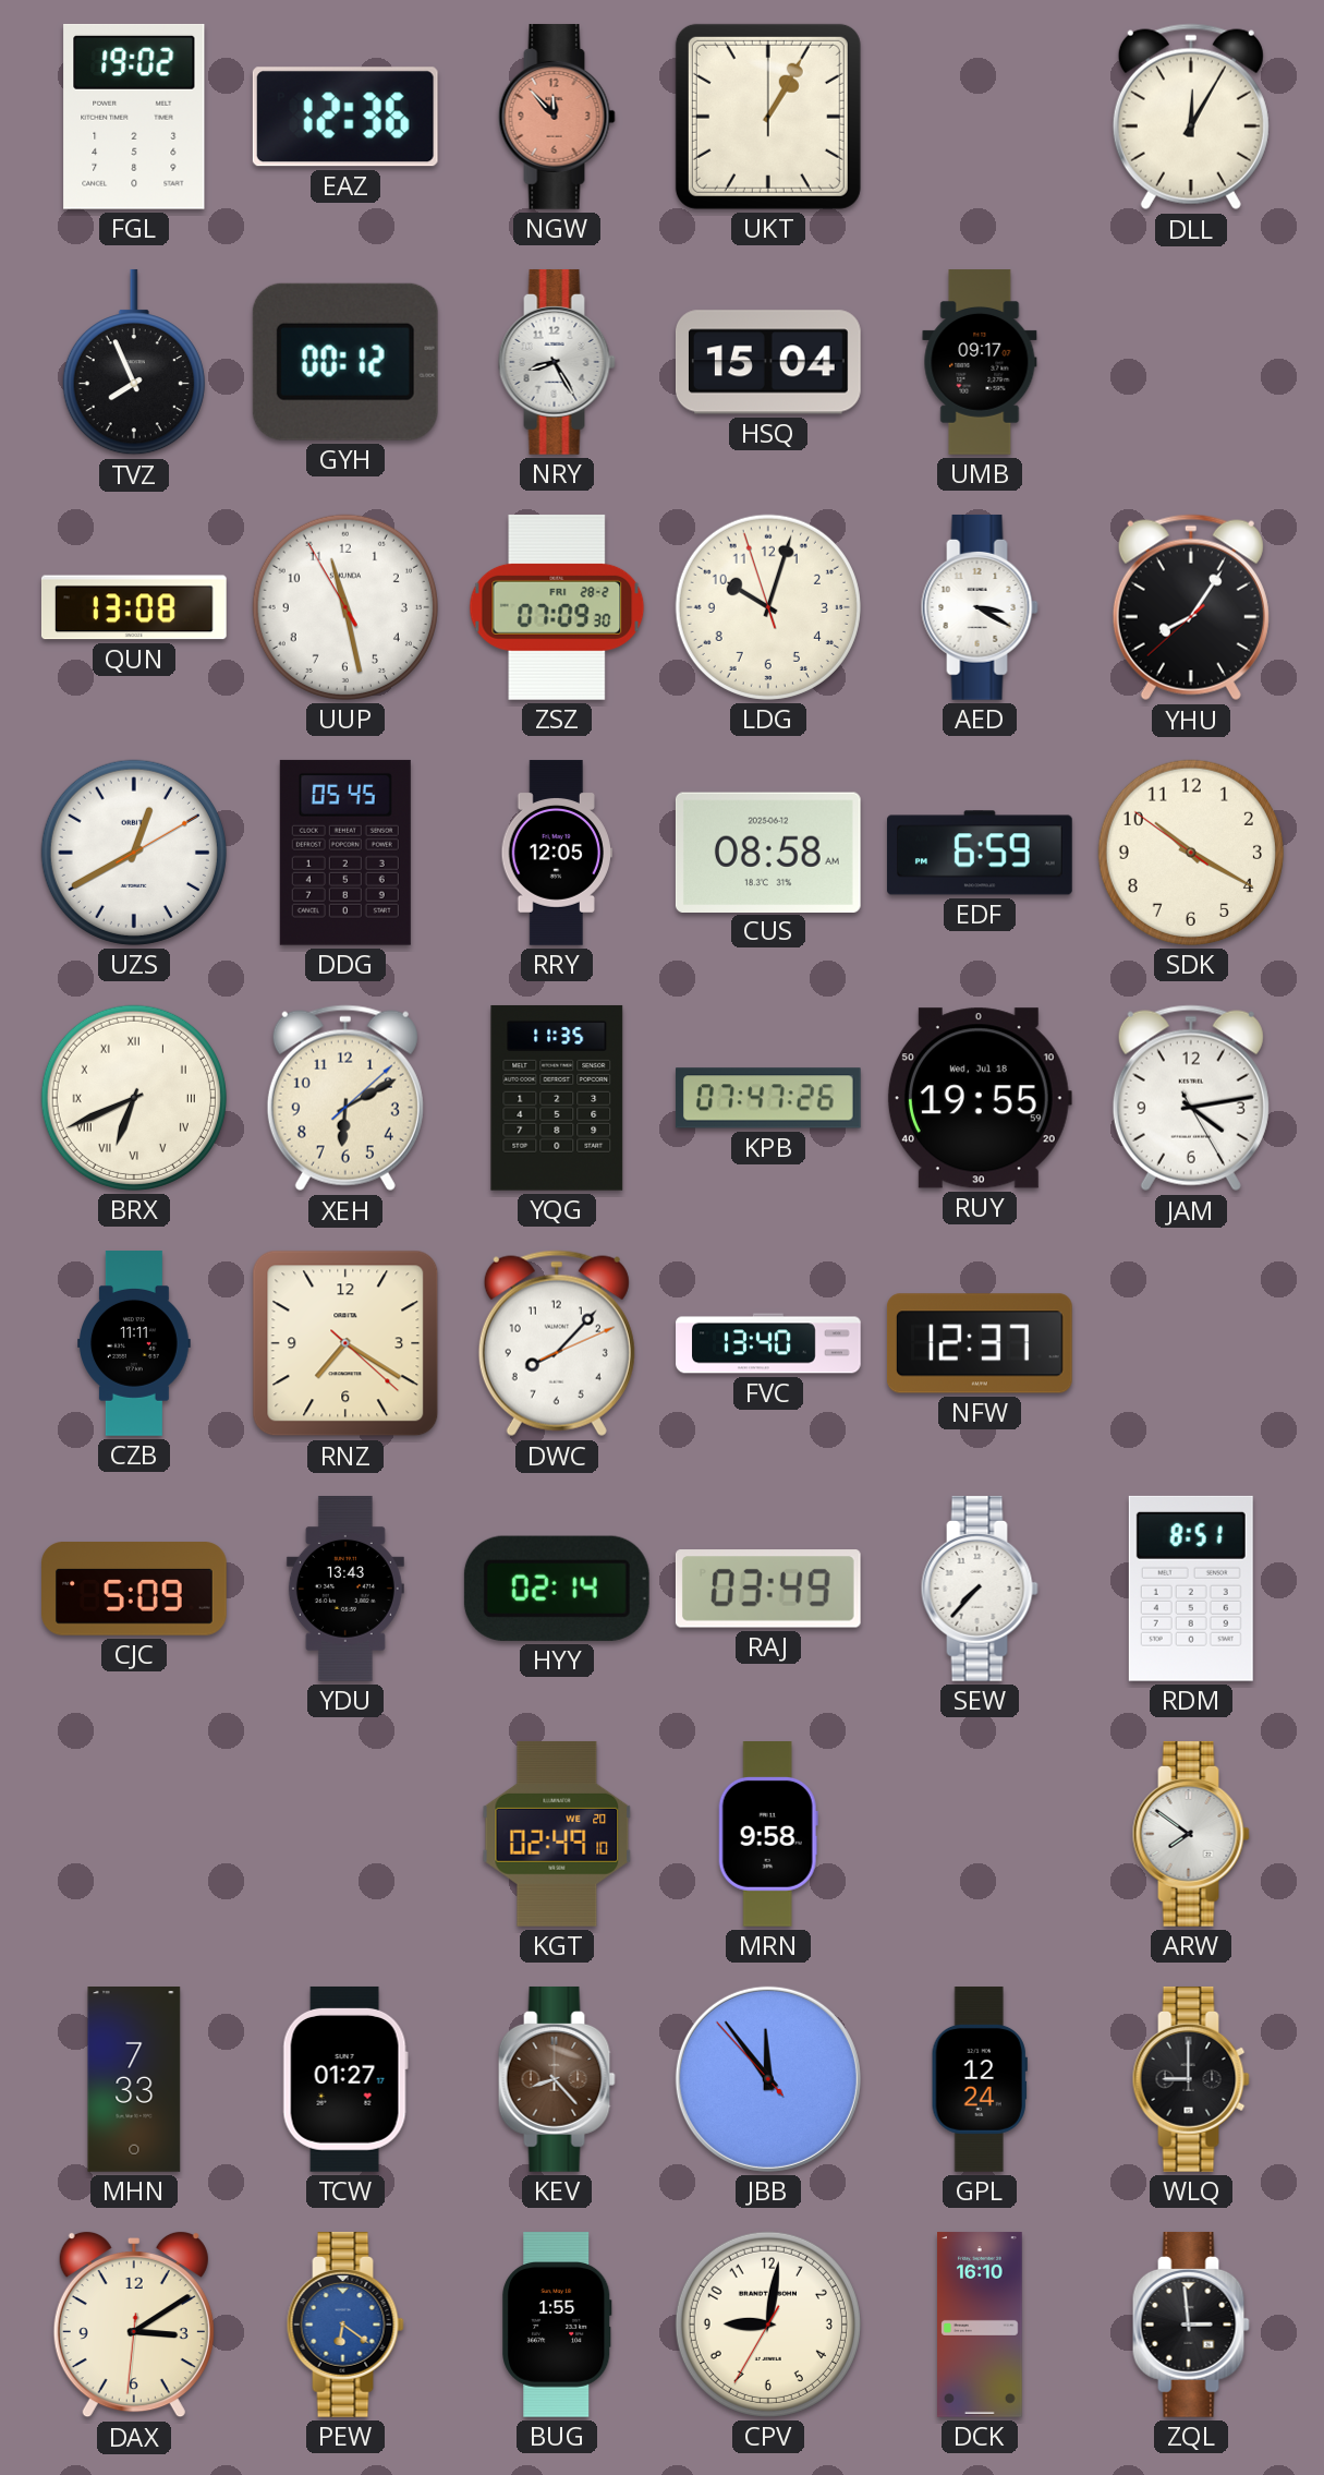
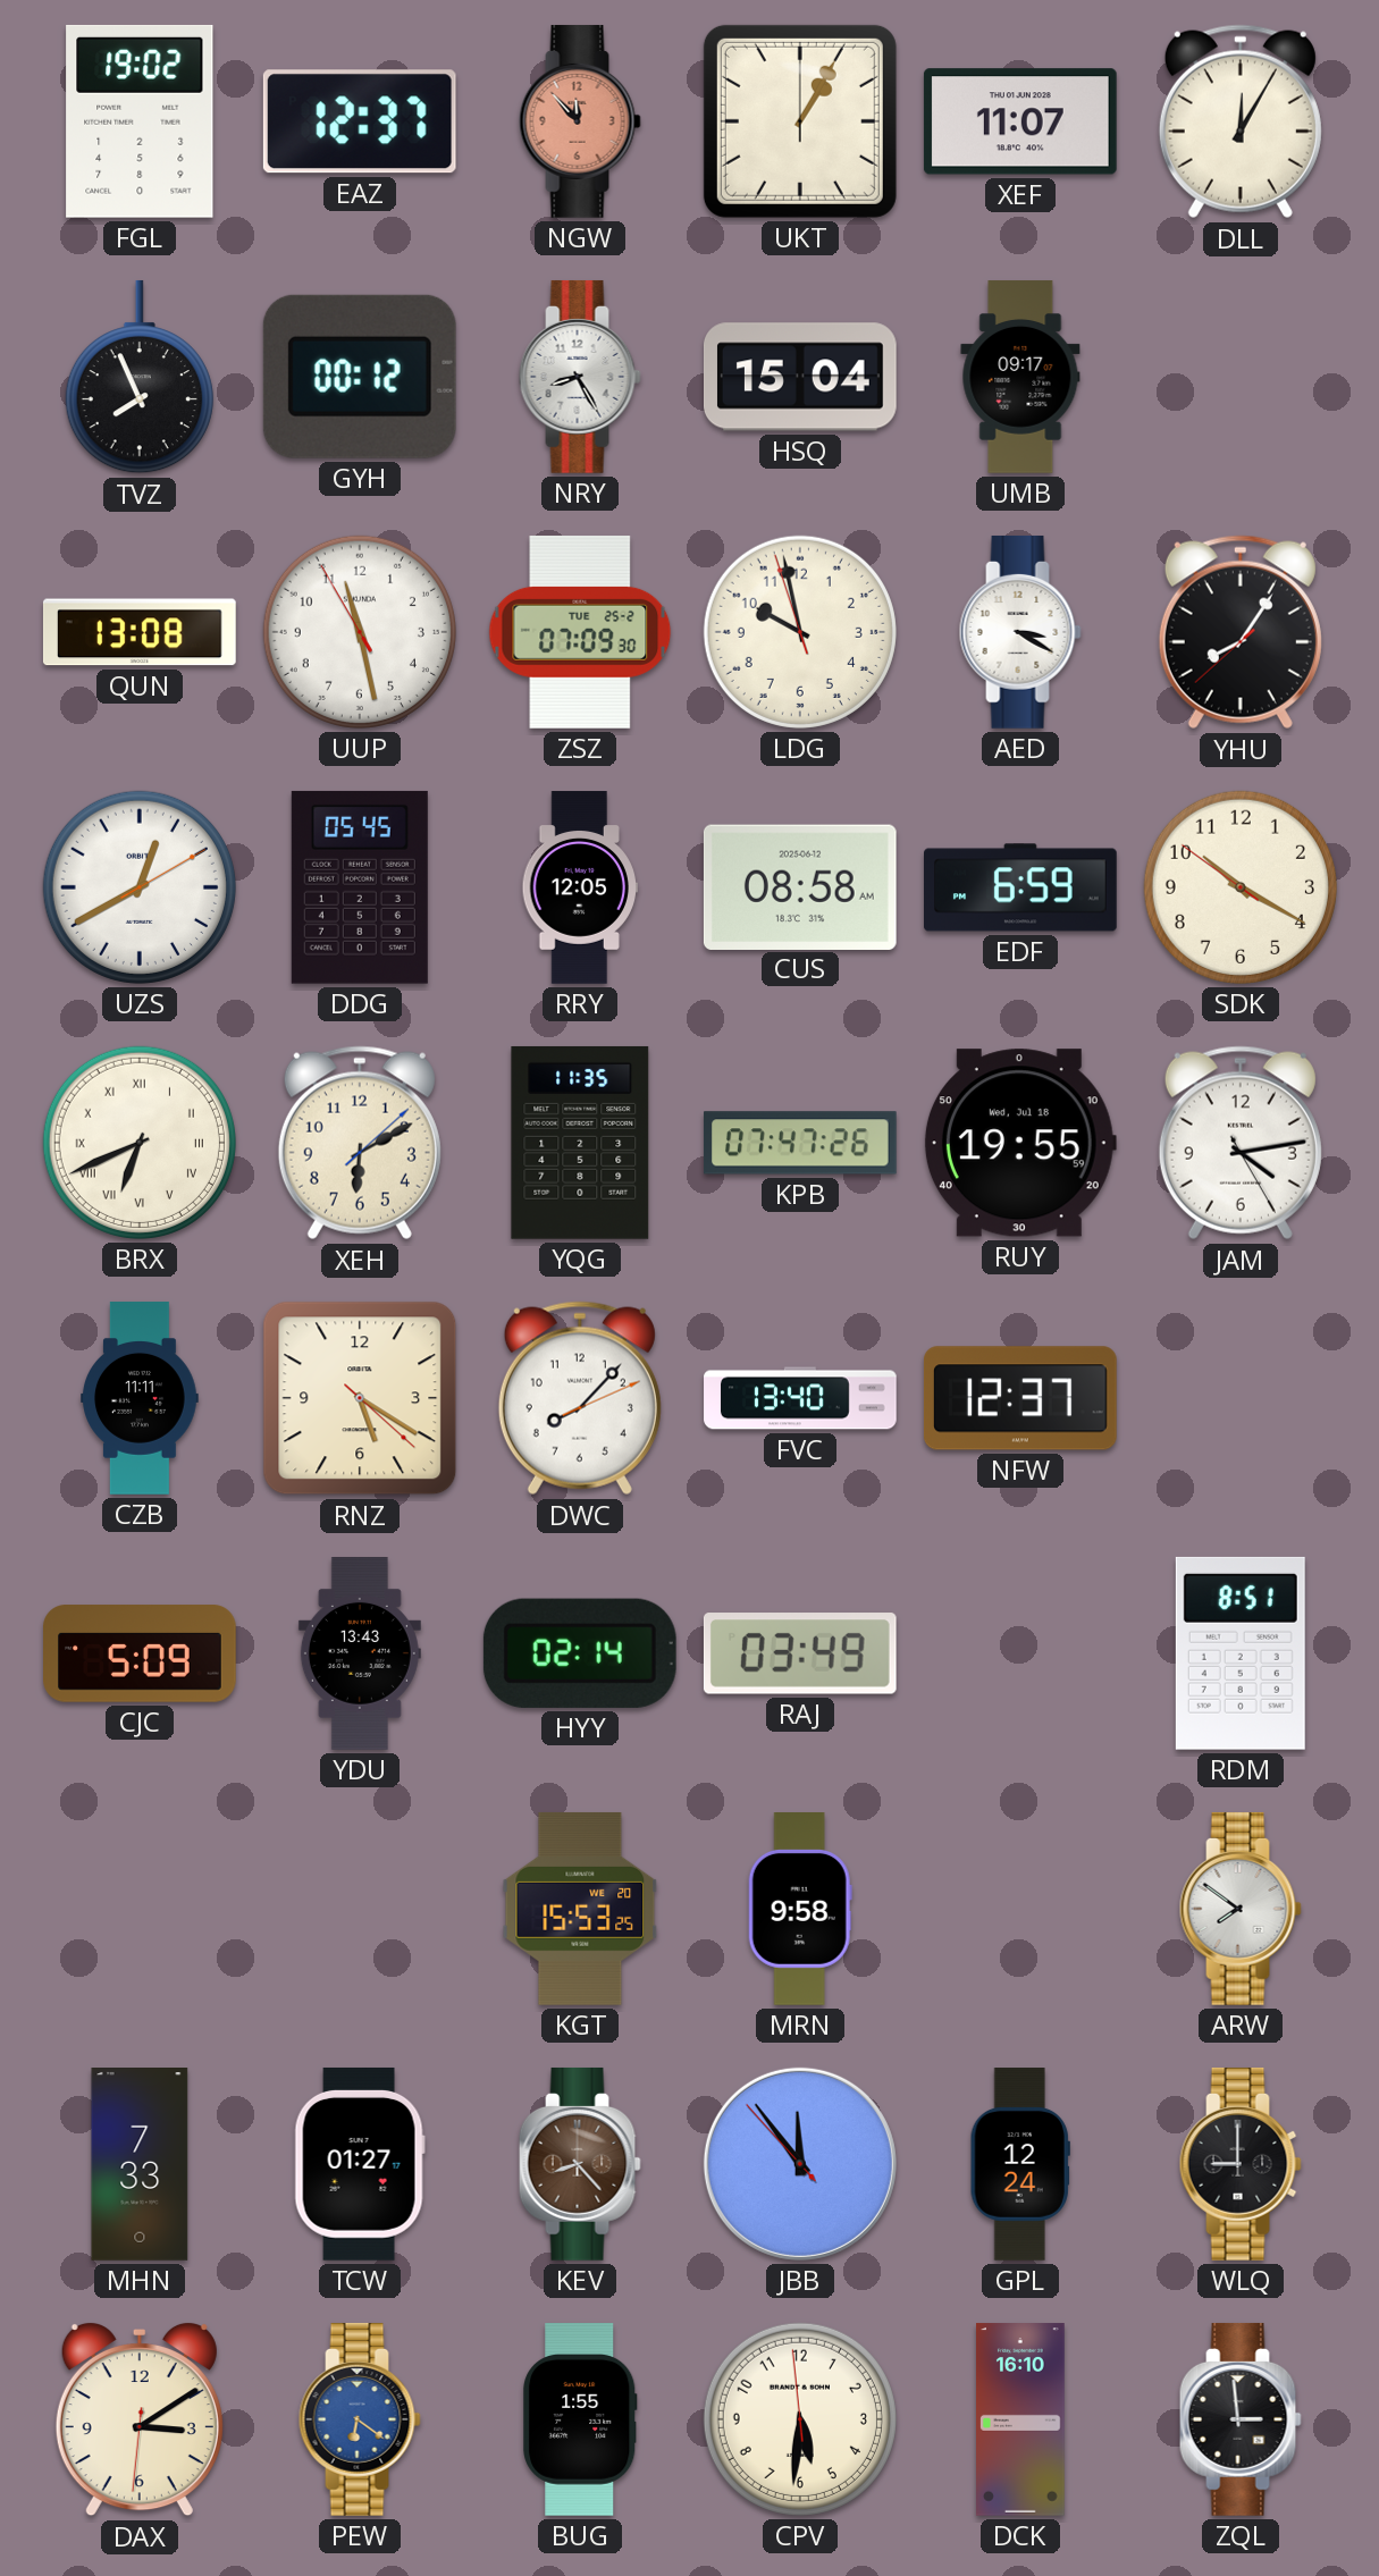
EAZ: 12:36 -> 12:37
XEF: none -> 11:07
ZSZ date: FRI 28-2 -> TUE 25-2
LDG: 10:02 -> 9:57
RNZ: 7:20 -> 5:20
SEW: 7:37 -> none
KGT: 02:49 -> 15:53
CPV: 9:01 -> 5:30
